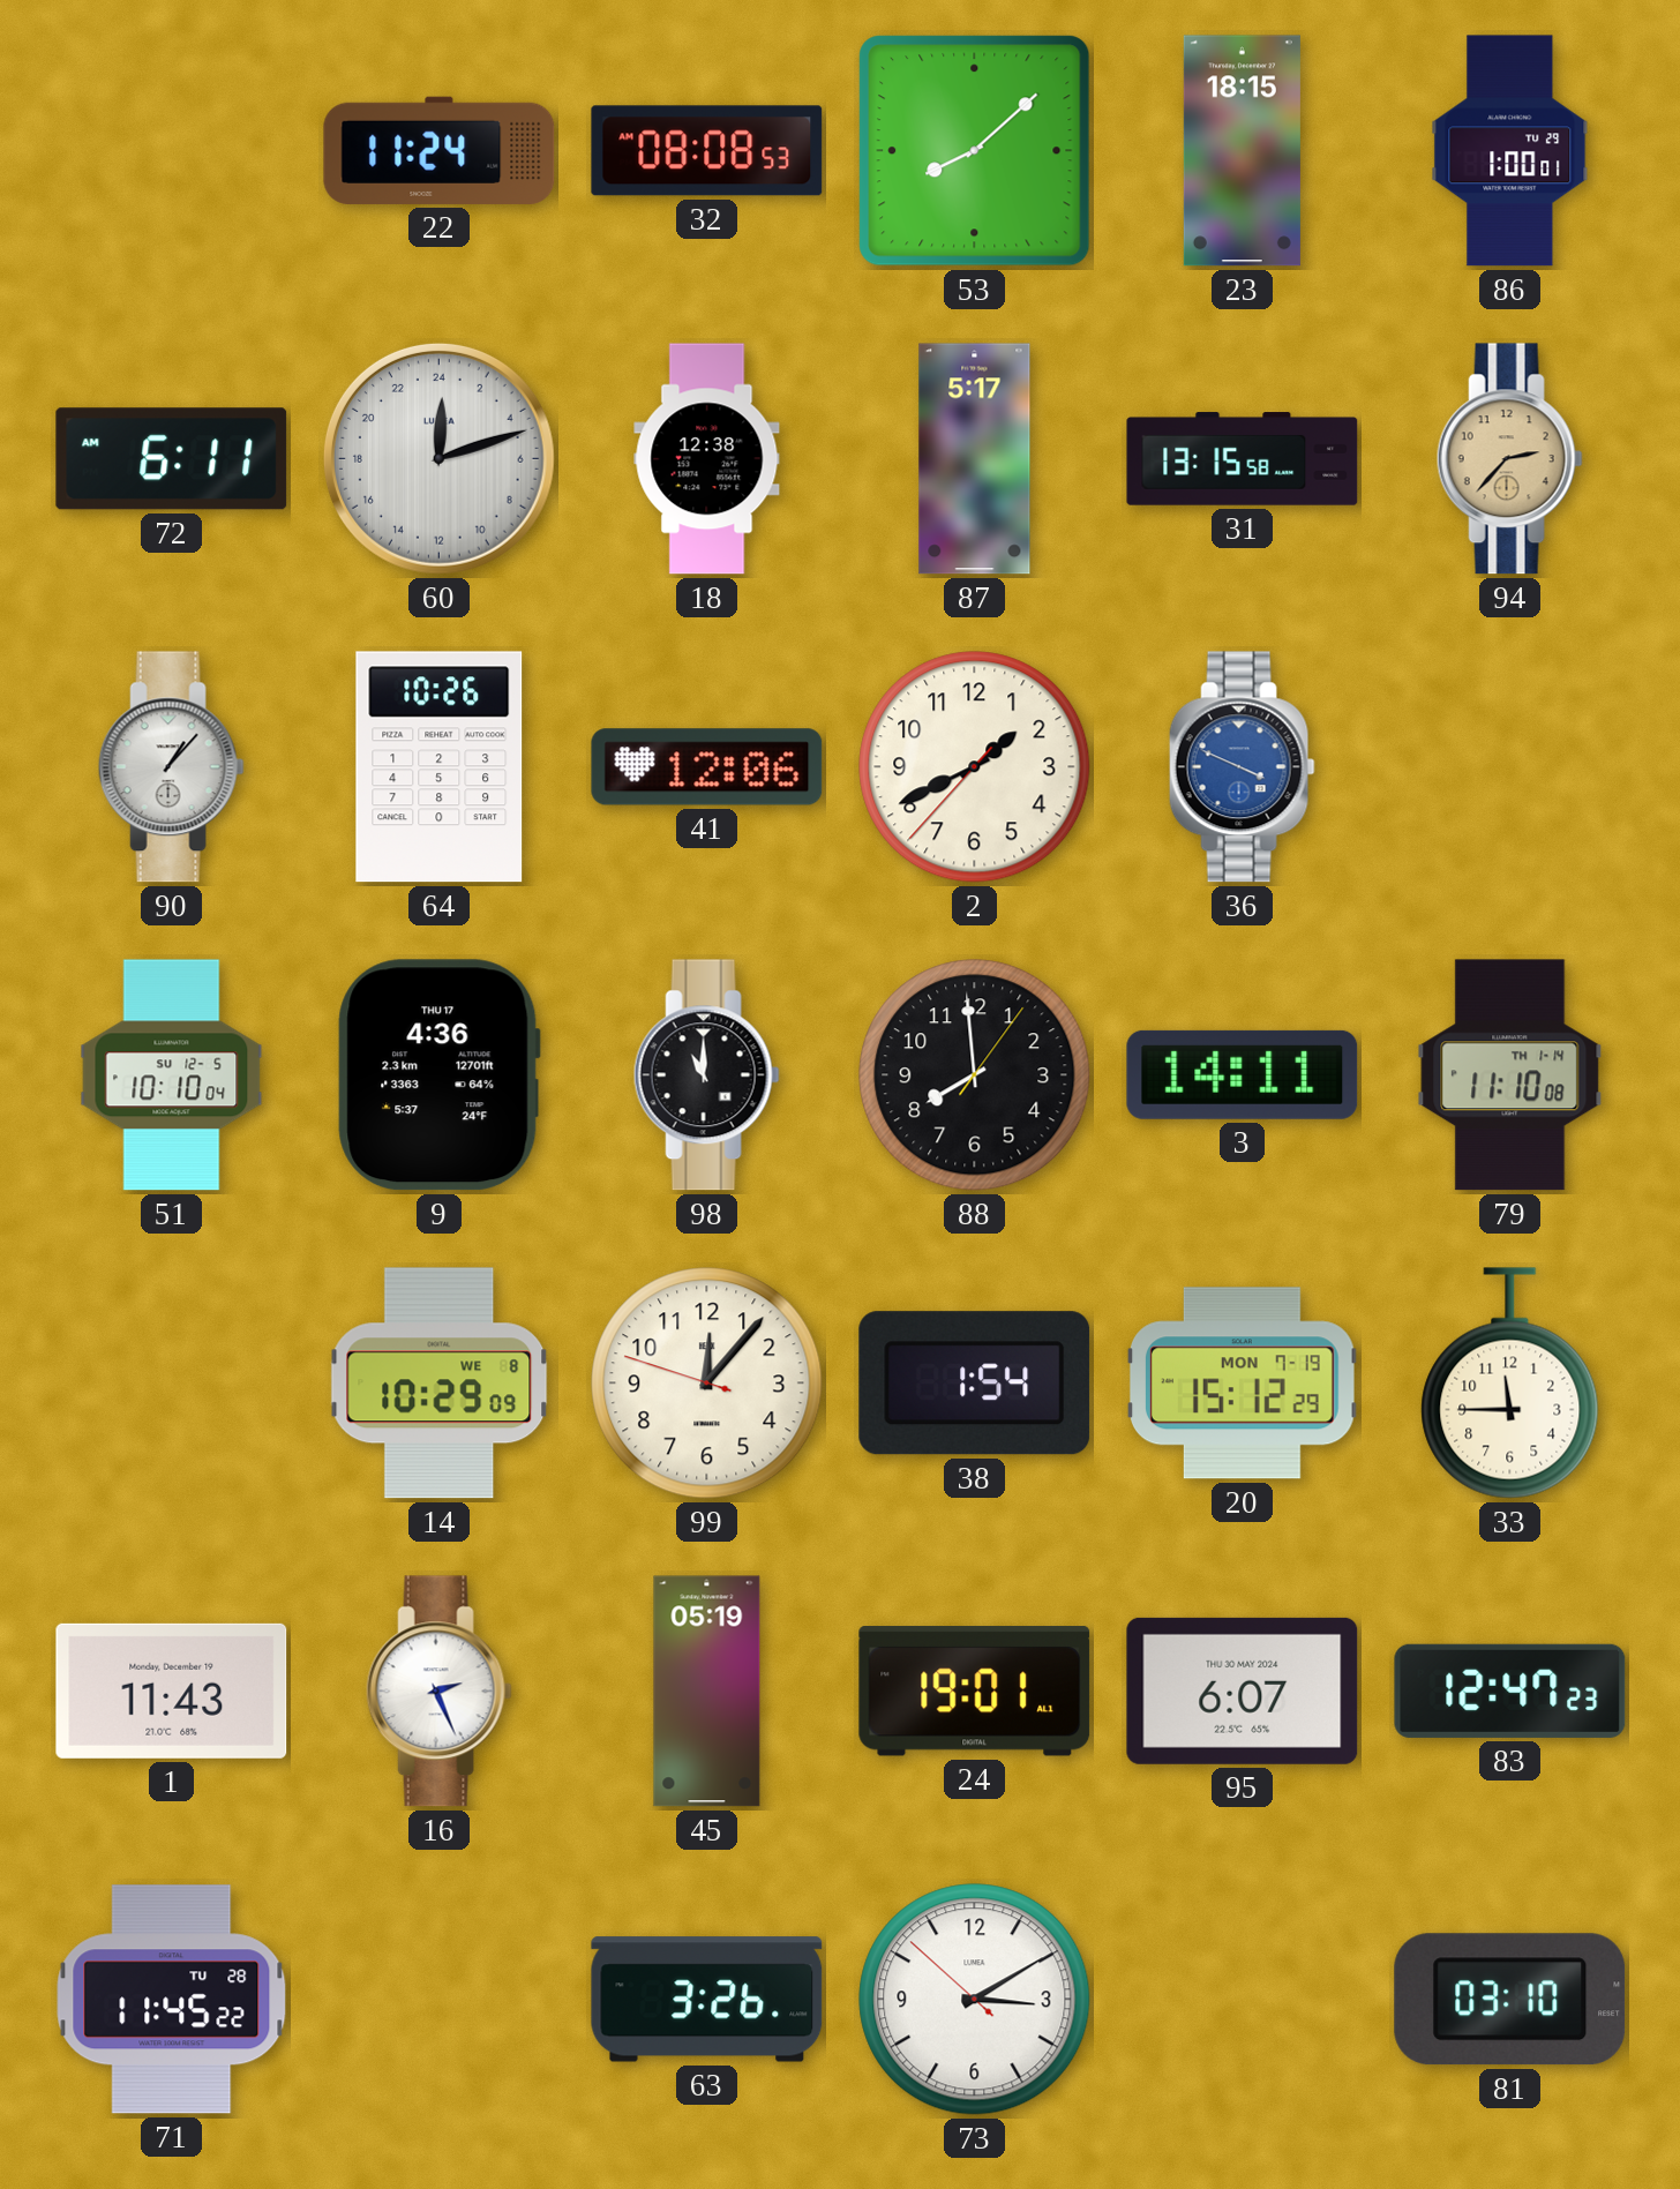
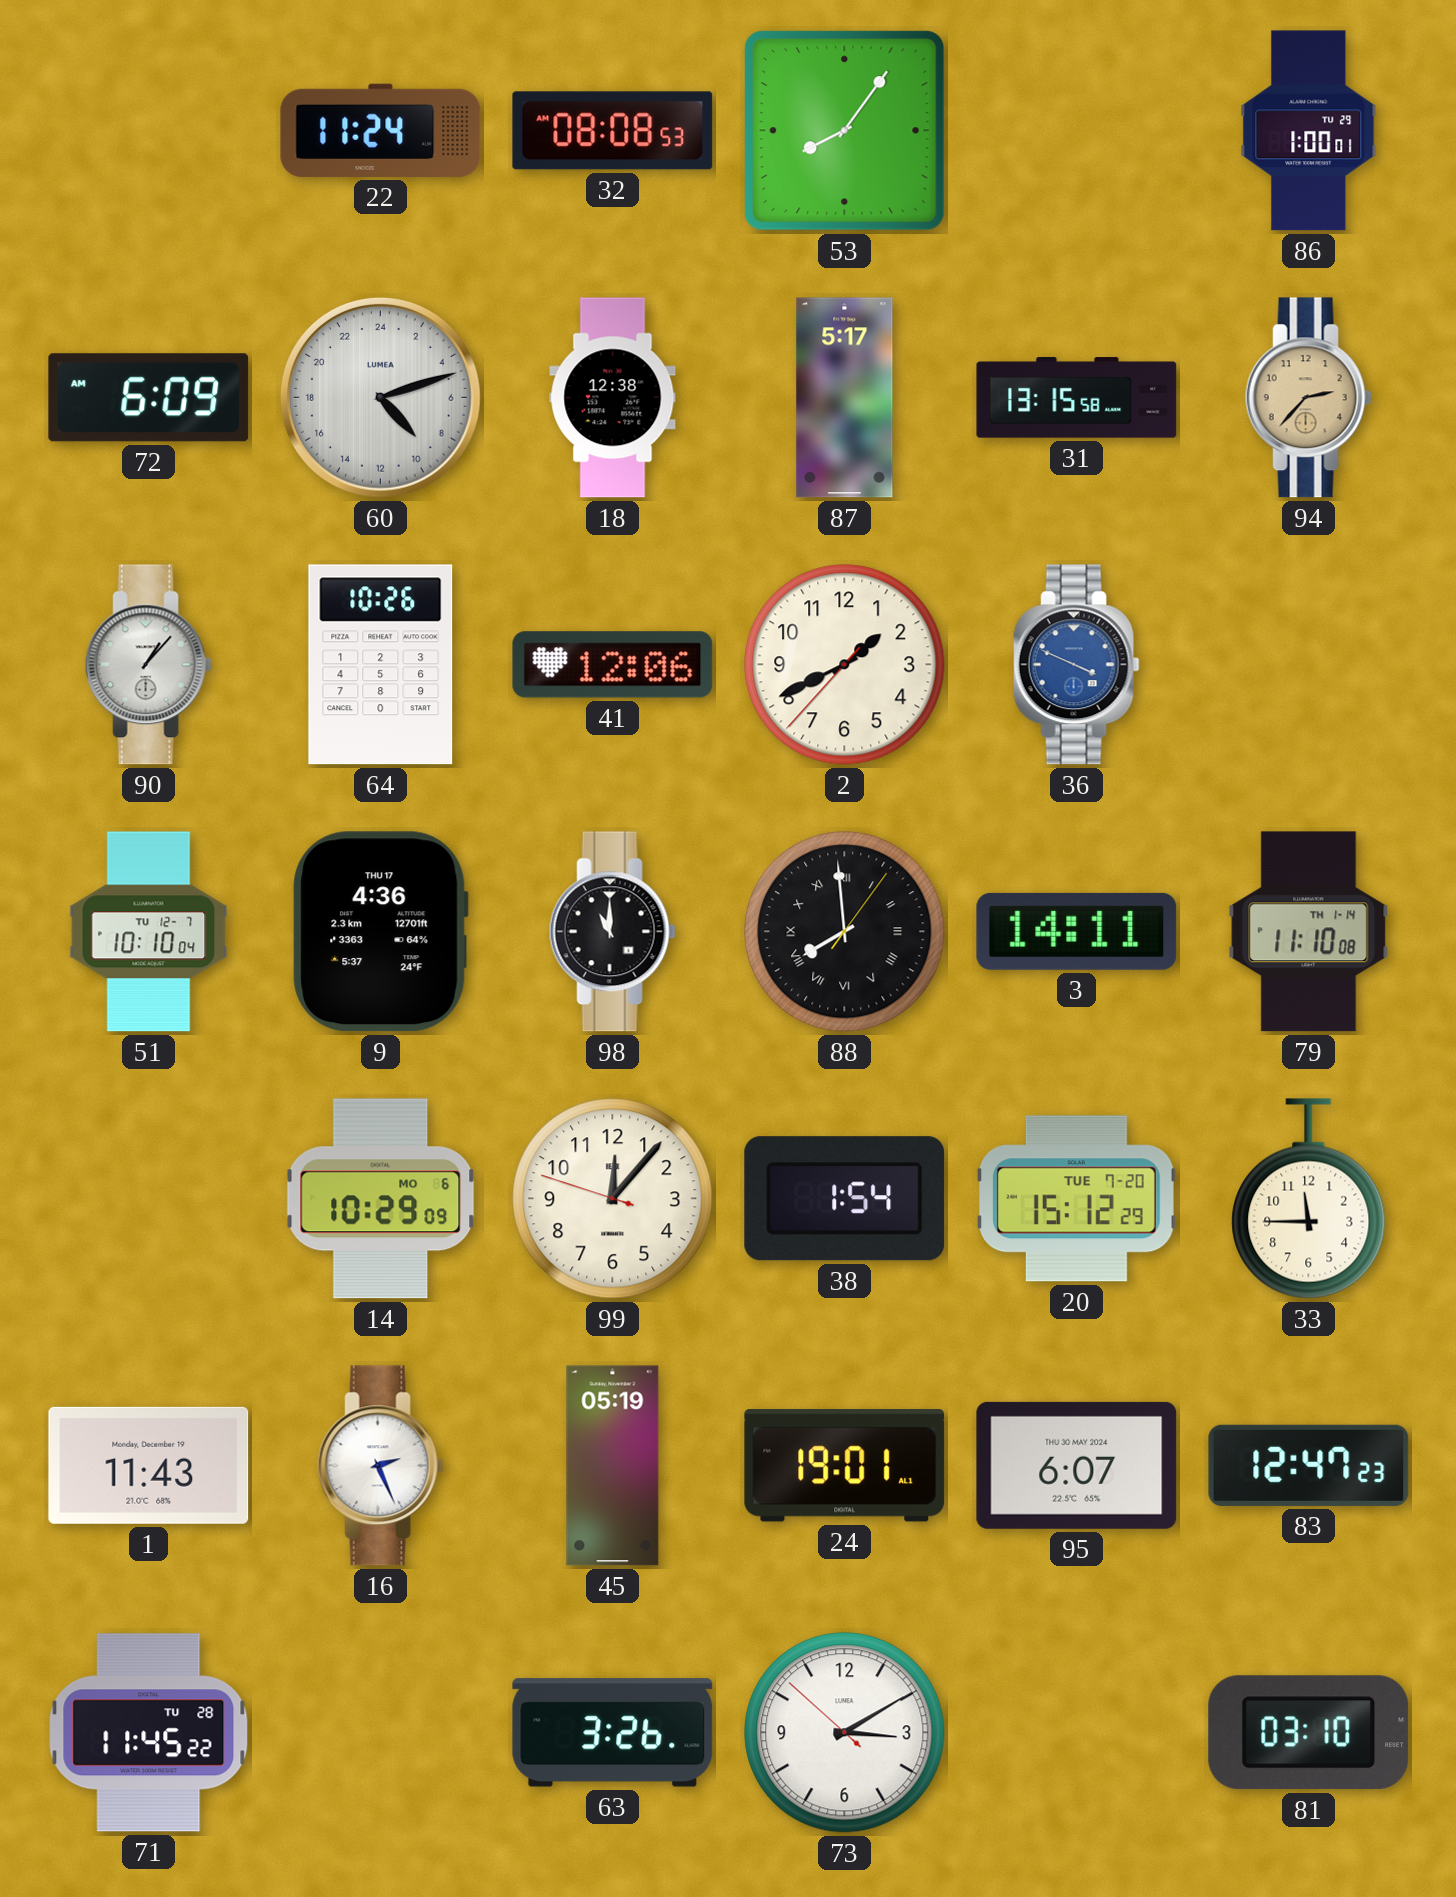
53: 8:08 -> 8:06
23: 18:15 -> none
72: 6:11 -> 6:09
60: 0:12 -> 9:12
51 date: SU 12-5 -> TU 12-7
88 numerals: Arabic -> Roman
14 date: WE 8 -> MO 6
20 date: MON 7-19 -> TUE 7-20
